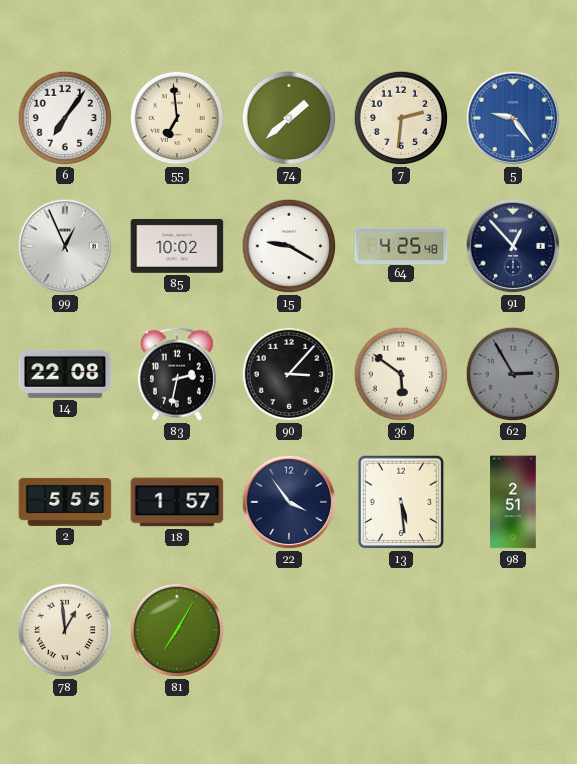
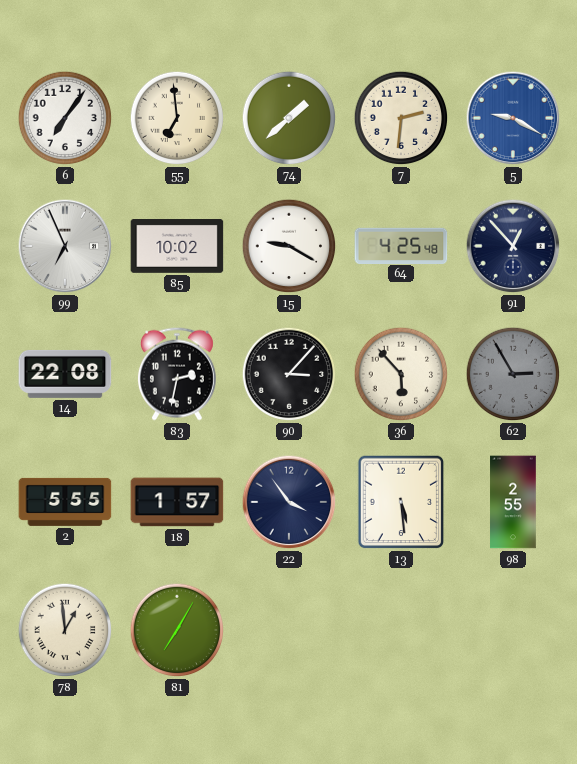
5: 9:24 -> 9:20
99: 12:56 -> 6:56
36: 5:51 -> 5:53
98: 2:51 -> 2:55
